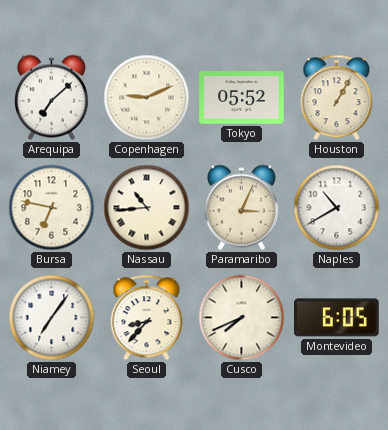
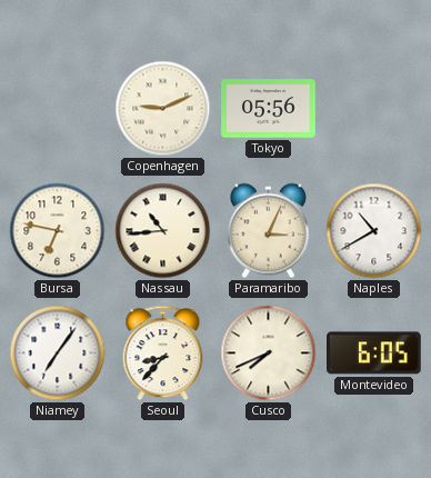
Arequipa: 7:08 -> none
Tokyo: 05:52 -> 05:56
Houston: 1:05 -> none
